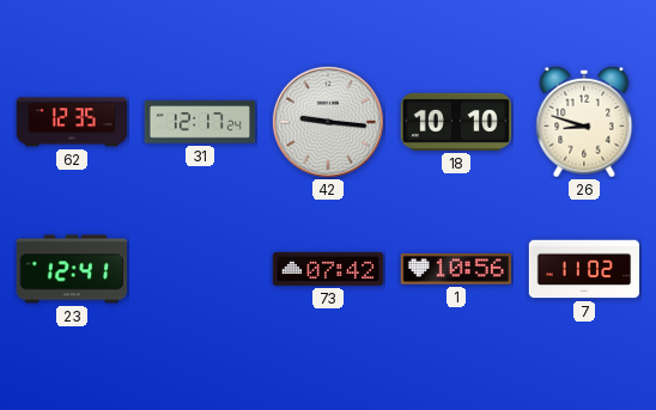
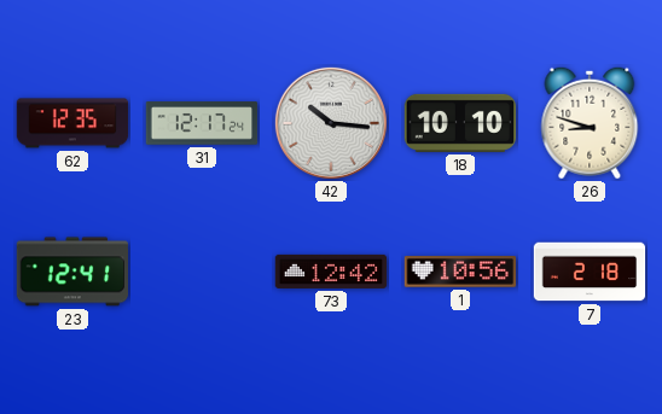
42: 9:16 -> 10:16
73: 07:42 -> 12:42
7: 11:02 -> 2:18
